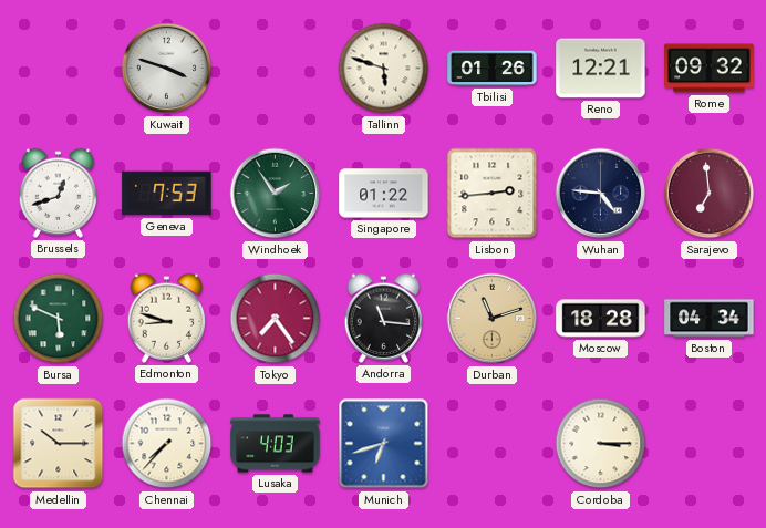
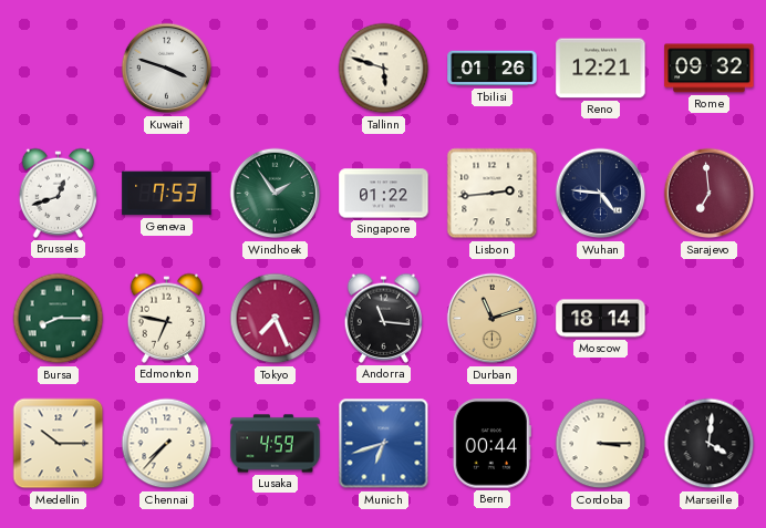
Bursa: 5:49 -> 8:15
Edmonton: 8:48 -> 6:47
Tokyo: 7:24 -> 7:26
Moscow: 18:28 -> 18:14
Boston: 04:34 -> none
Lusaka: 4:03 -> 4:59
Bern: none -> 00:44
Marseille: none -> 4:01
